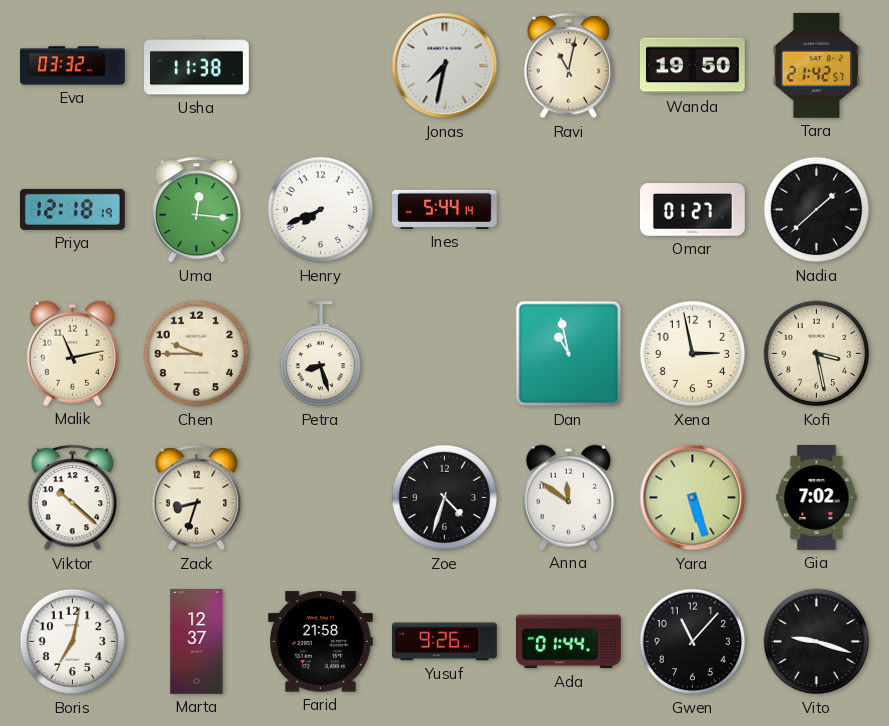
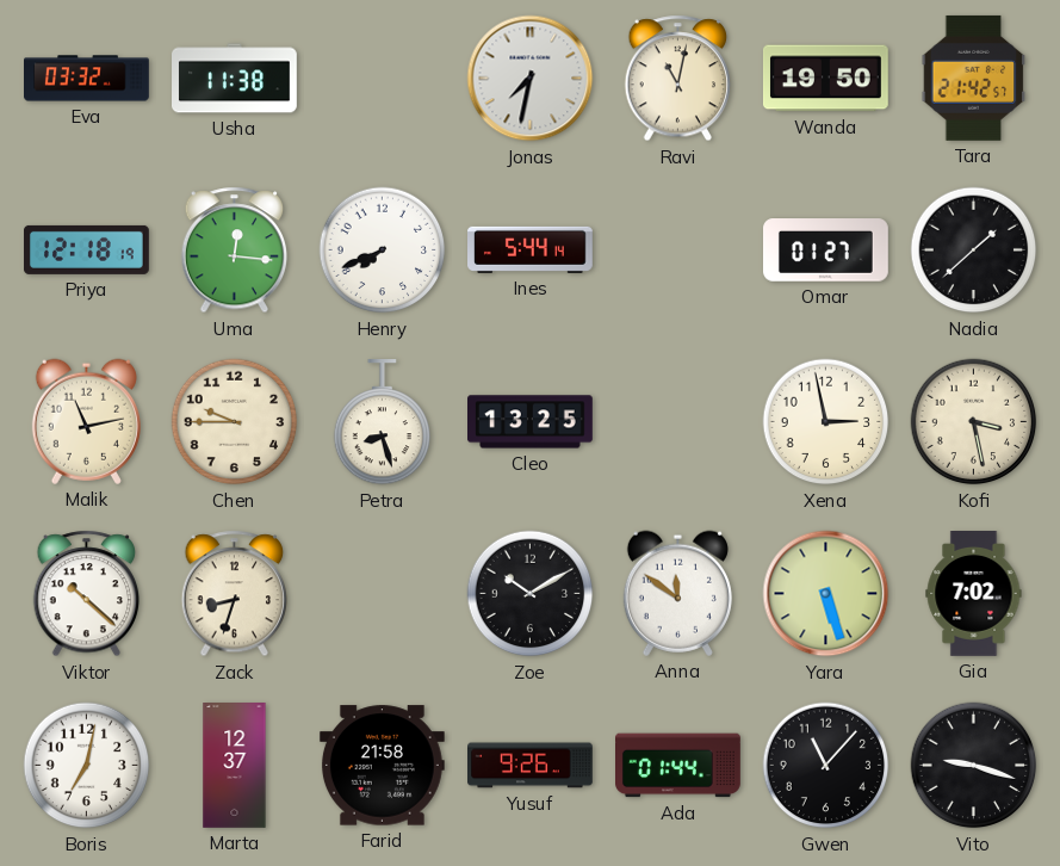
Cleo: none -> 13:25
Dan: 10:58 -> none
Zoe: 4:33 -> 10:10
